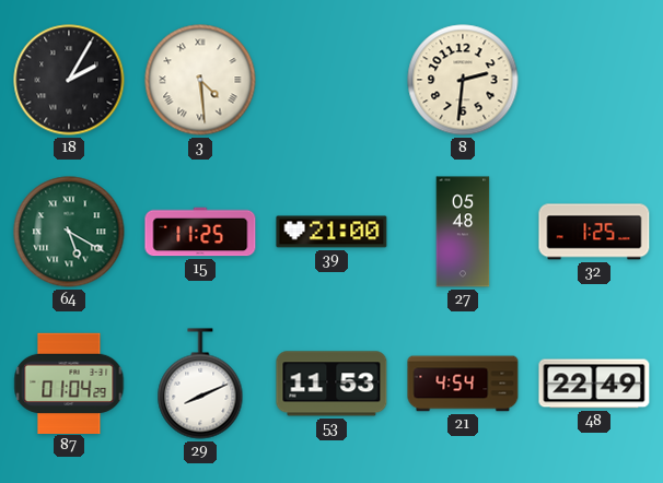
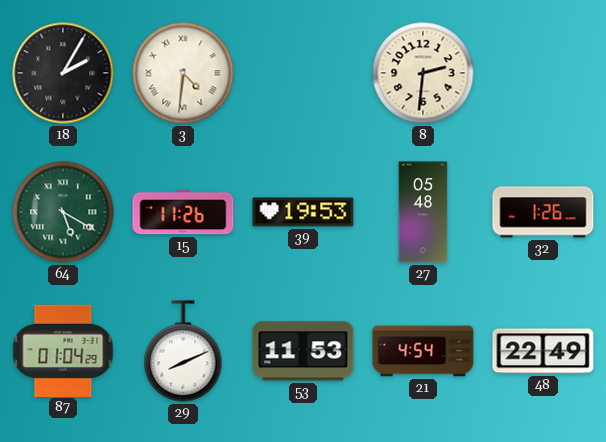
3: 4:29 -> 4:31
15: 11:25 -> 11:26
39: 21:00 -> 19:53
32: 1:25 -> 1:26
